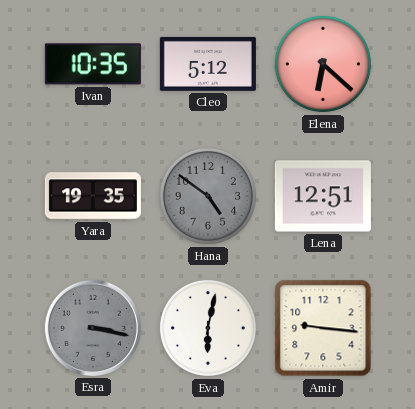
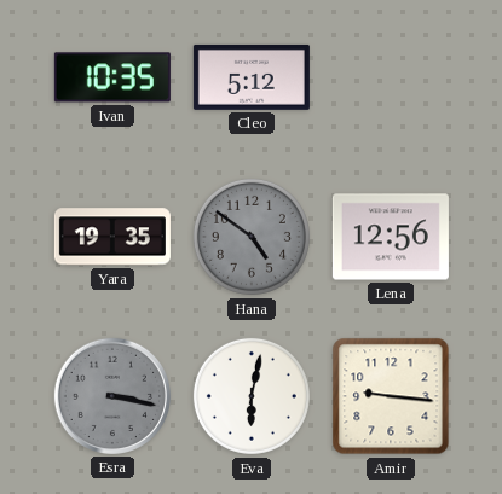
Elena: 6:22 -> none
Lena: 12:51 -> 12:56
